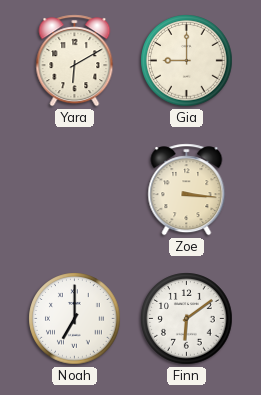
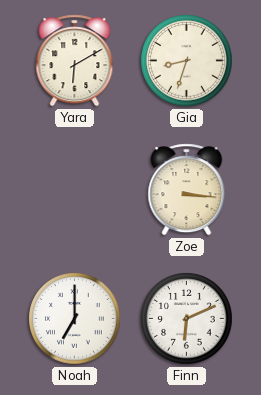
Gia: 9:00 -> 8:33
Finn: 6:09 -> 6:11
